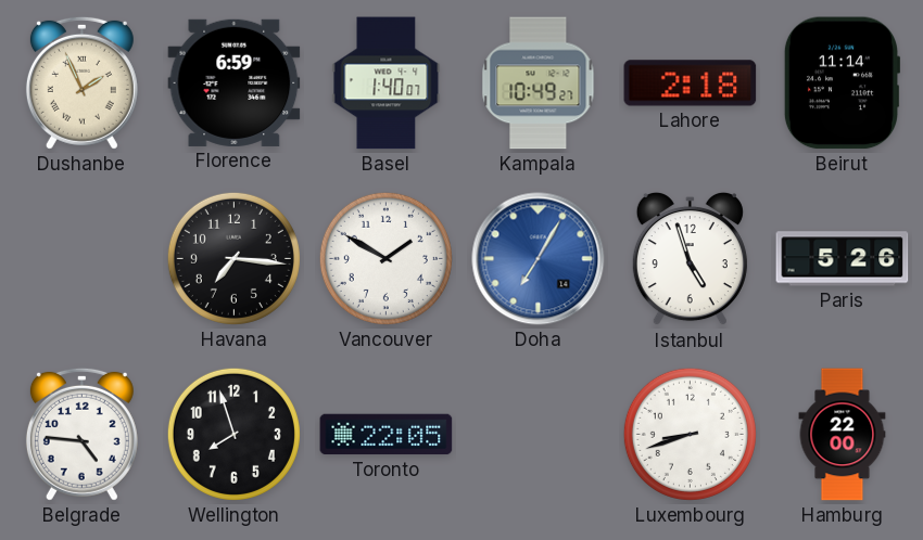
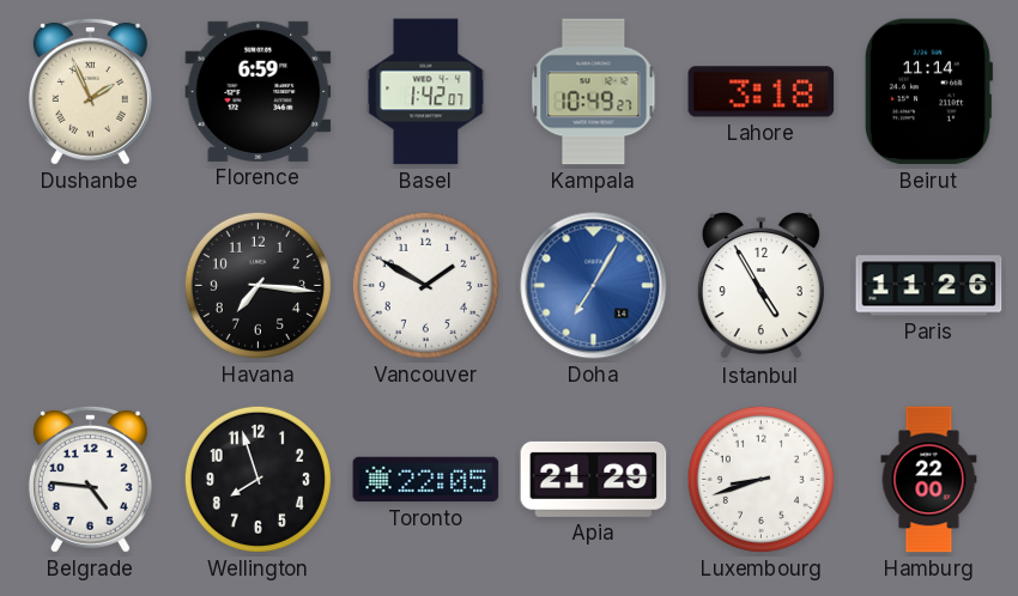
Basel: 1:40 -> 1:42
Lahore: 2:18 -> 3:18
Istanbul: 4:57 -> 4:55
Paris: 5:26 -> 11:26
Apia: none -> 21:29
